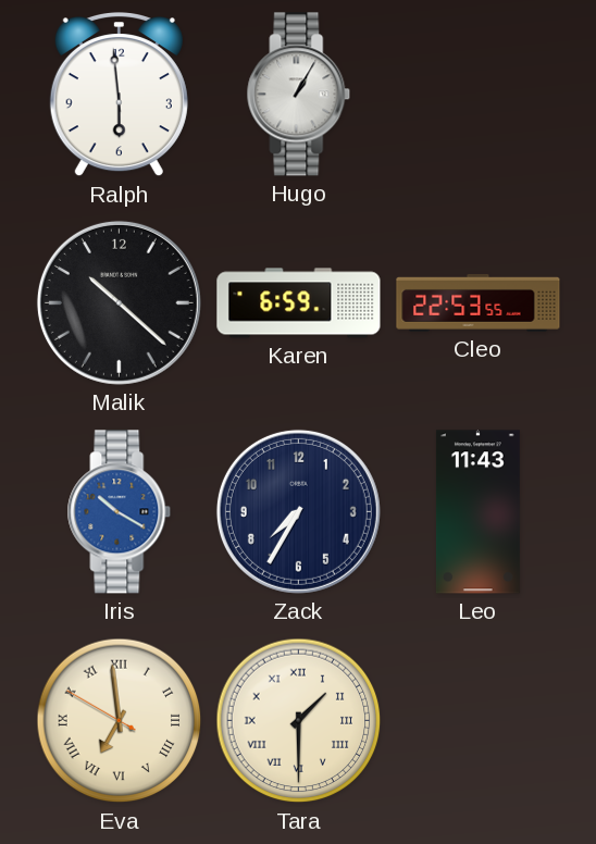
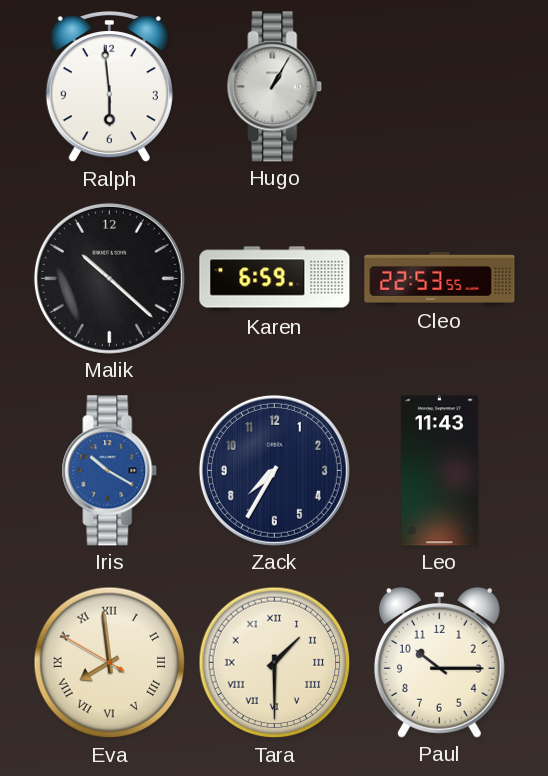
Eva: 6:58 -> 7:58
Paul: none -> 10:15
